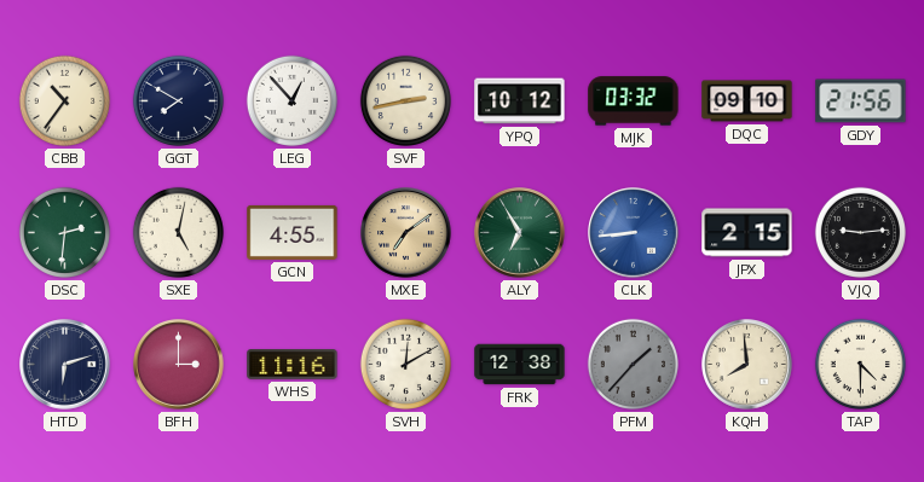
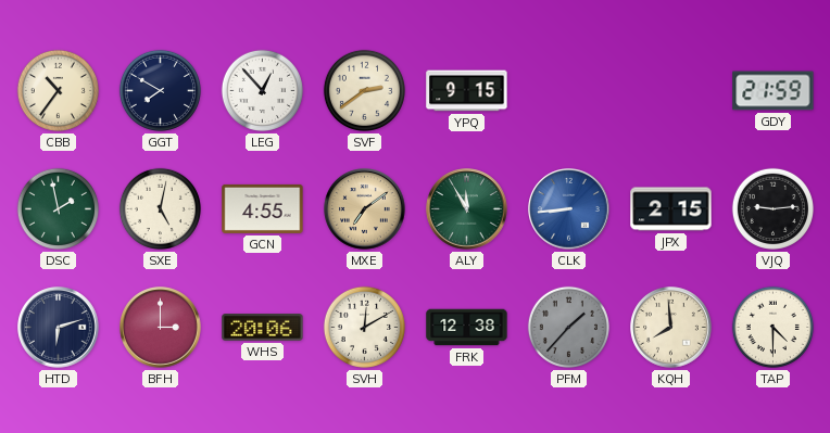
SVF: 2:43 -> 2:39
YPQ: 10:12 -> 9:15
MJK: 03:32 -> none
DQC: 09:10 -> none
GDY: 21:56 -> 21:59
DSC: 2:31 -> 1:58
ALY: 6:55 -> 11:55
WHS: 11:16 -> 20:06
